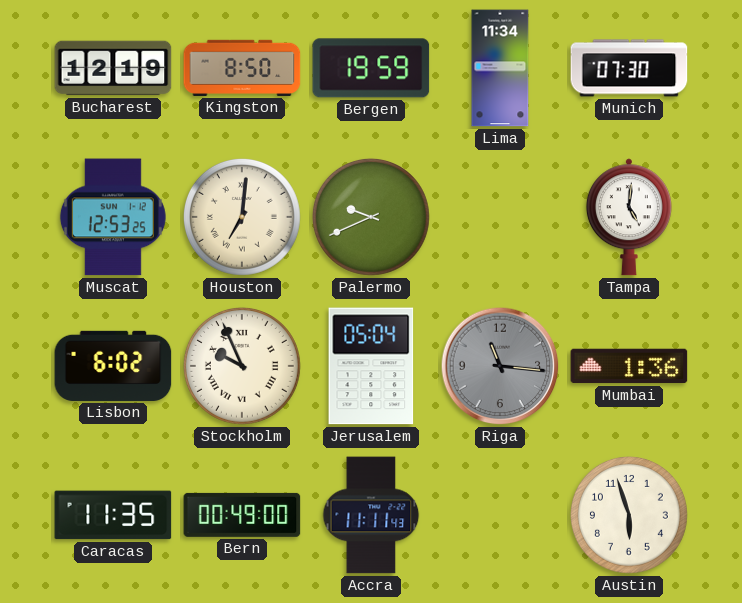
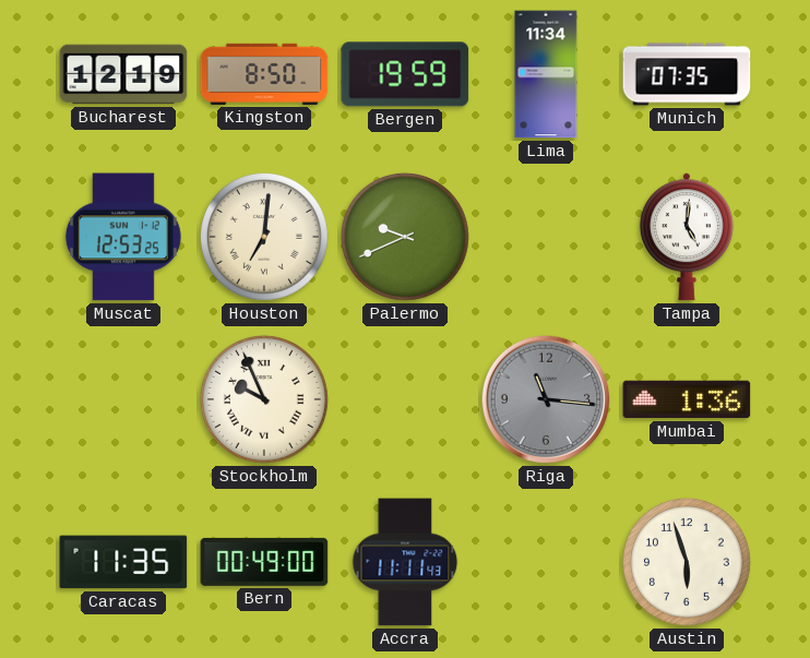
Munich: 07:30 -> 07:35
Lisbon: 6:02 -> none
Jerusalem: 05:04 -> none
